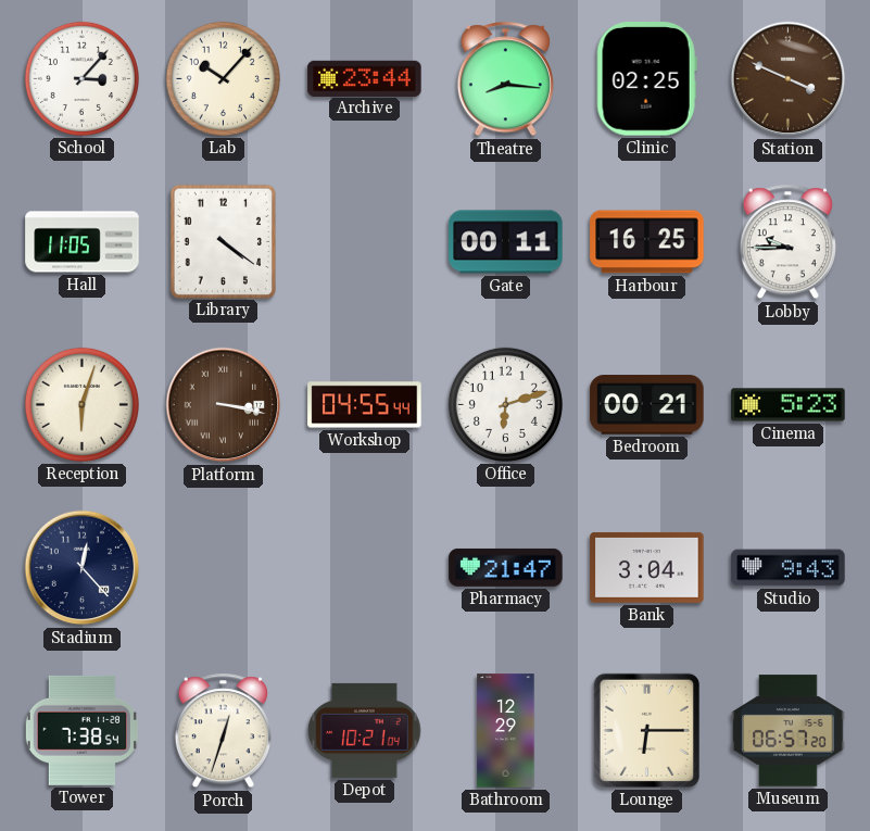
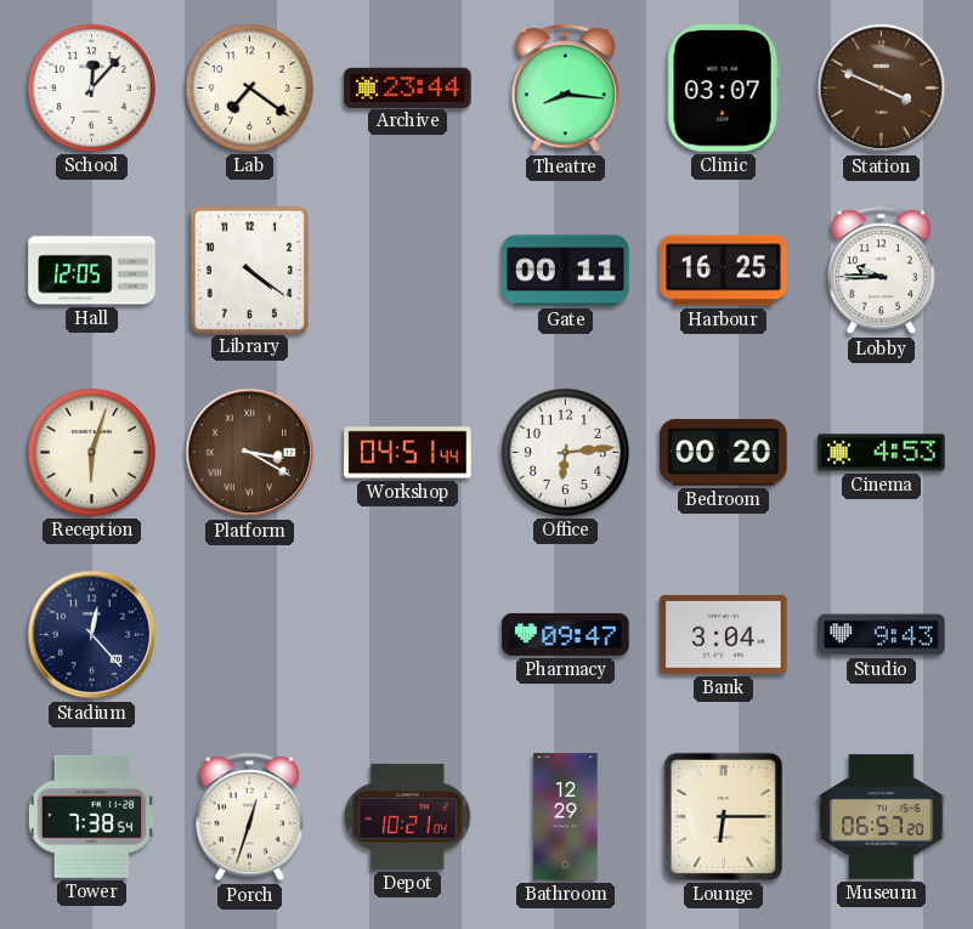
School: 3:07 -> 12:07
Lab: 10:07 -> 7:21
Clinic: 02:25 -> 03:07
Hall: 11:05 -> 12:05
Platform: 3:17 -> 3:20
Workshop: 04:55 -> 04:51
Office: 6:12 -> 6:14
Bedroom: 00:21 -> 00:20
Cinema: 5:23 -> 4:53
Pharmacy: 21:47 -> 09:47
